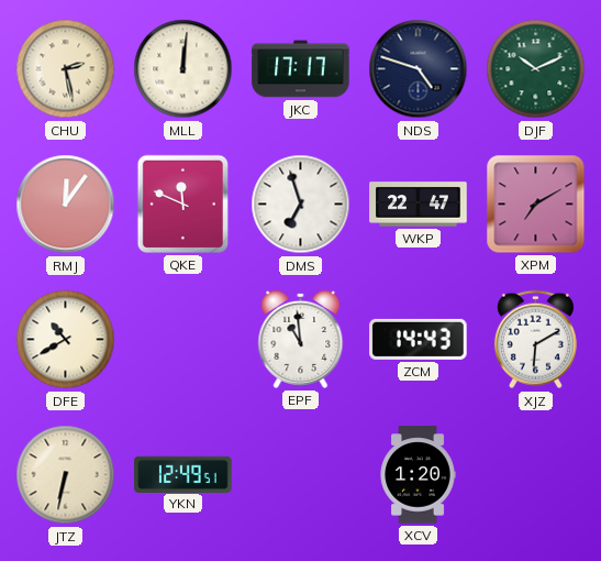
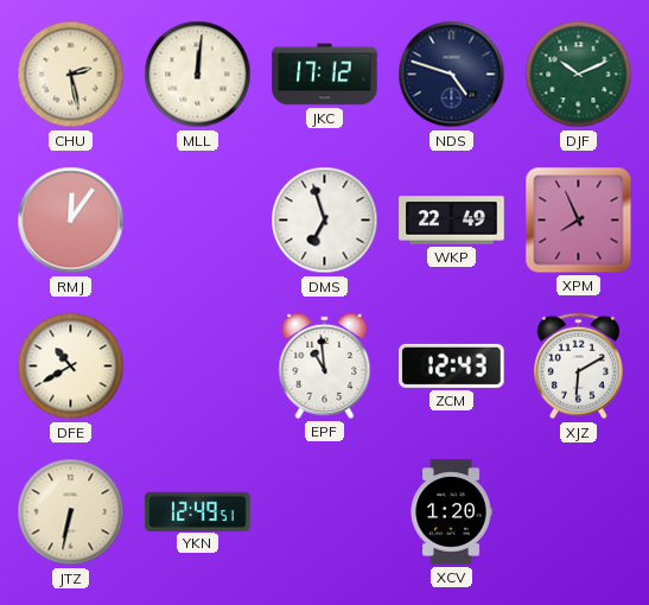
JKC: 17:17 -> 17:12
QKE: 11:49 -> none
WKP: 22:47 -> 22:49
XPM: 7:10 -> 7:56
ZCM: 14:43 -> 12:43
